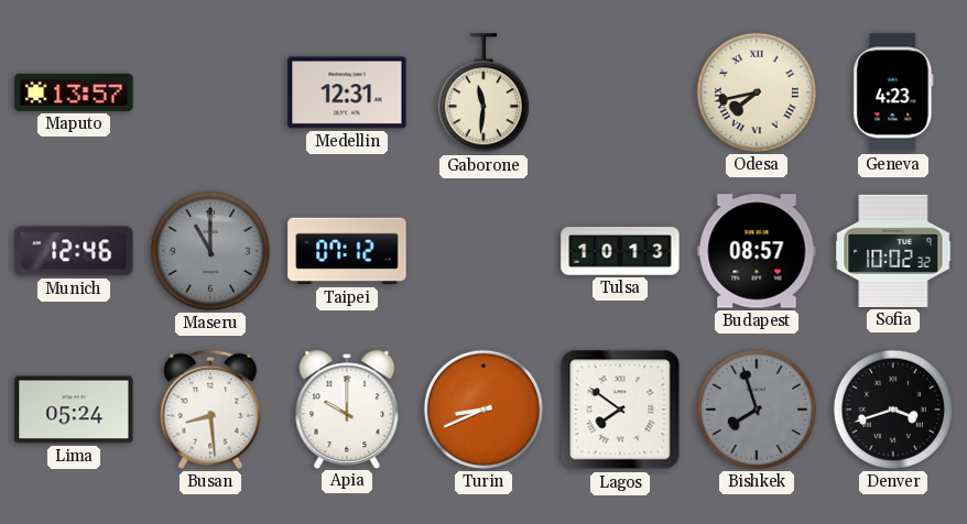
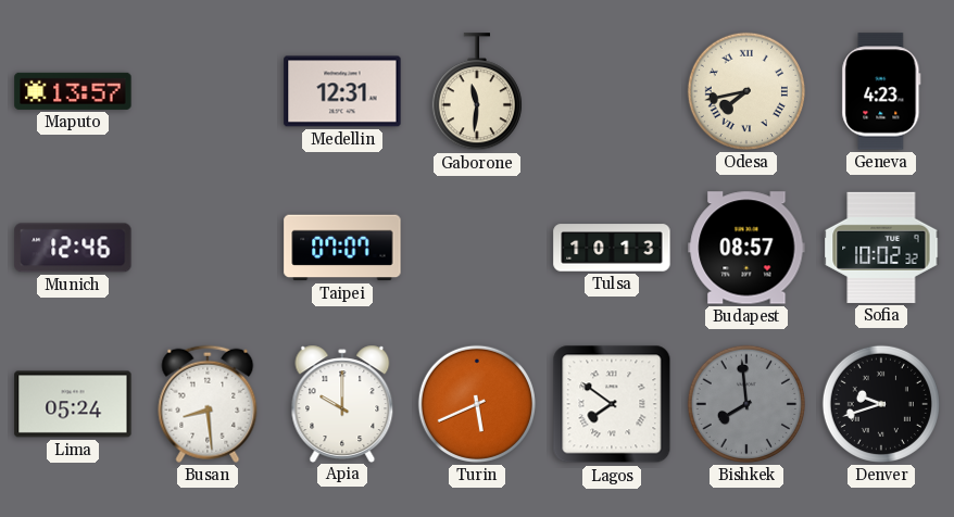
Maseru: 11:00 -> none
Taipei: 07:12 -> 07:07
Turin: 8:41 -> 5:41
Bishkek: 7:57 -> 7:59
Denver: 3:42 -> 9:42
